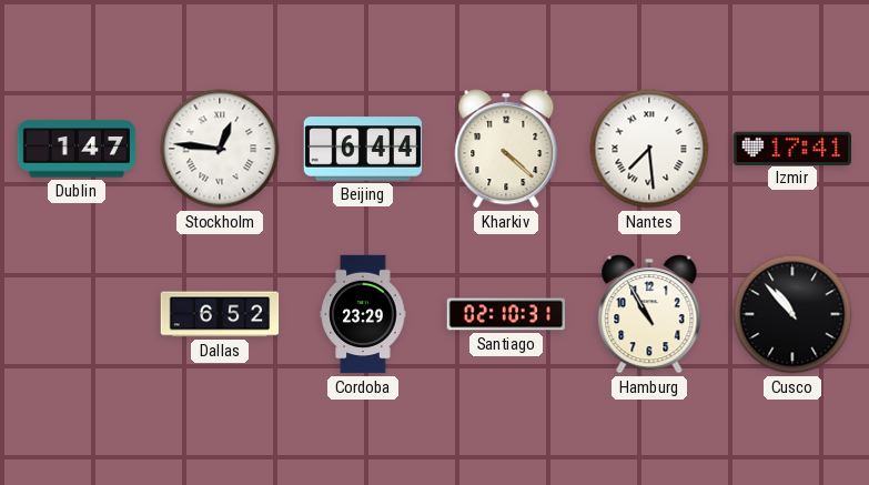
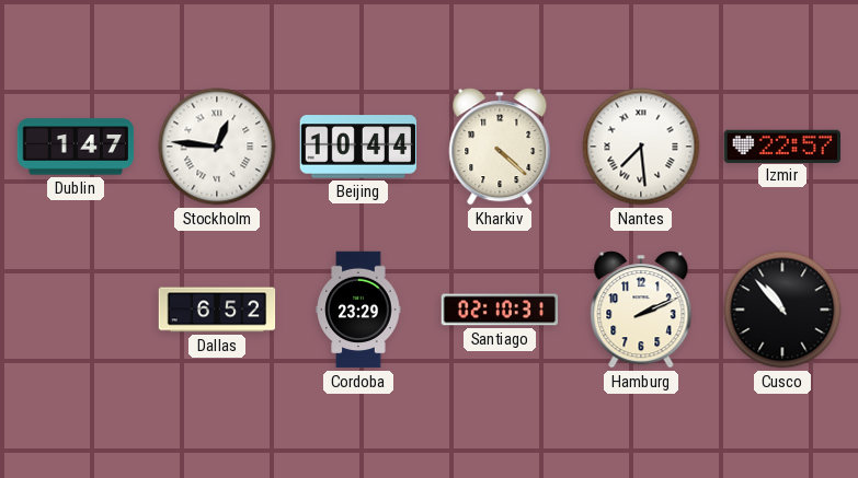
Beijing: 6:44 -> 10:44
Izmir: 17:41 -> 22:57
Hamburg: 10:55 -> 2:11
